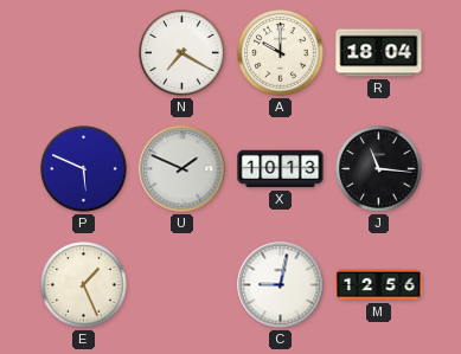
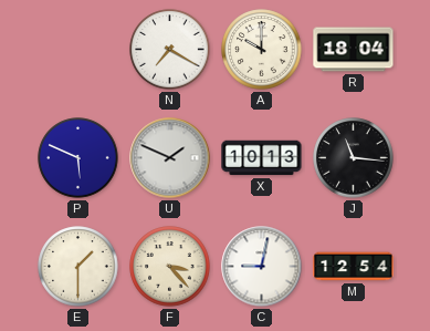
E: 1:26 -> 1:30
F: none -> 3:23
M: 12:56 -> 12:54
